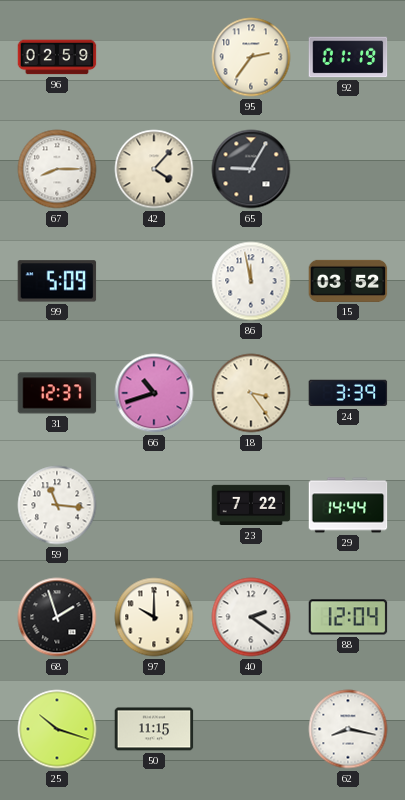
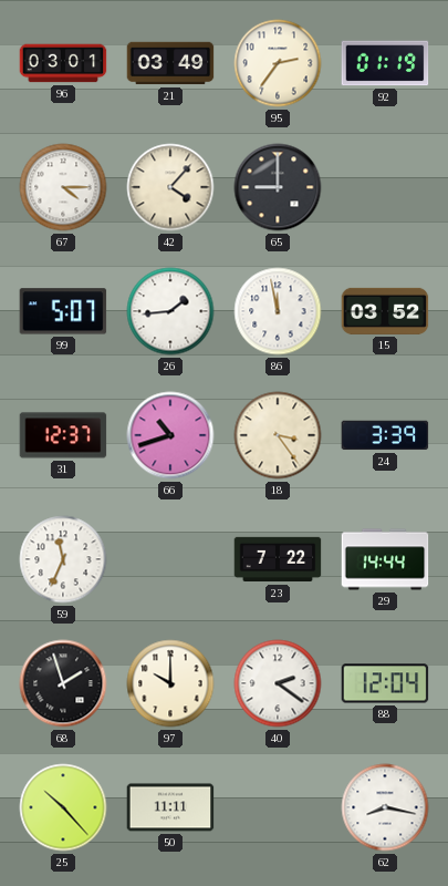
96: 02:59 -> 03:01
21: none -> 03:49
67: 8:15 -> 4:15
65: 9:05 -> 9:00
99: 5:09 -> 5:07
26: none -> 1:44
59: 11:16 -> 11:34
25: 10:18 -> 10:23
50: 11:15 -> 11:11
